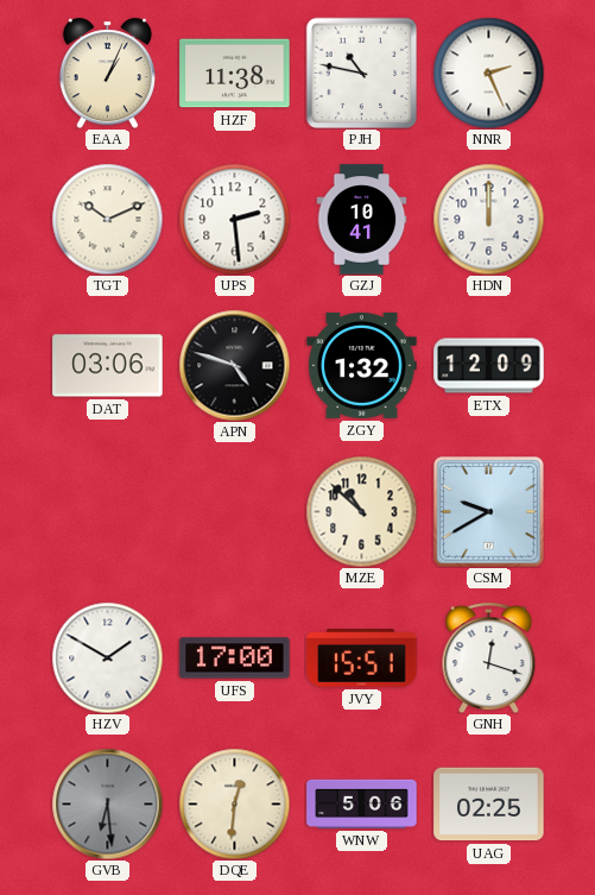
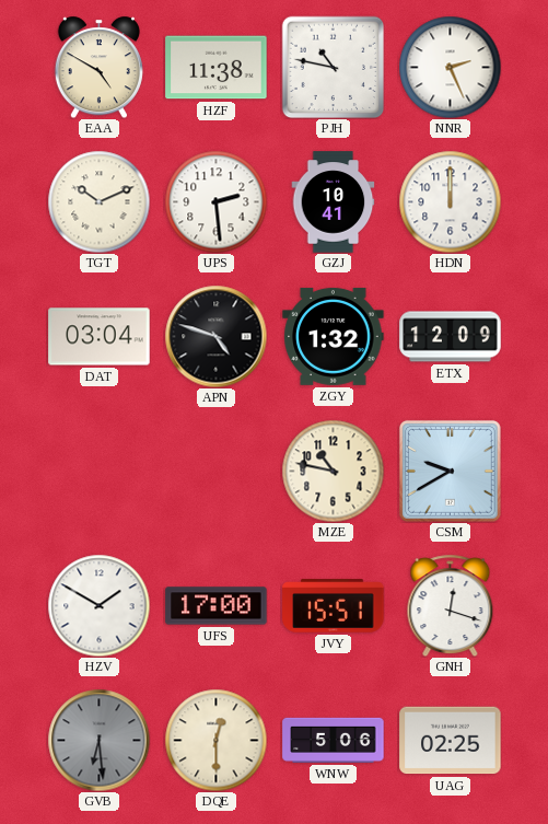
EAA: 1:04 -> 4:50
DAT: 03:06 -> 03:04
MZE: 10:52 -> 10:47
DQE: 12:31 -> 12:30
